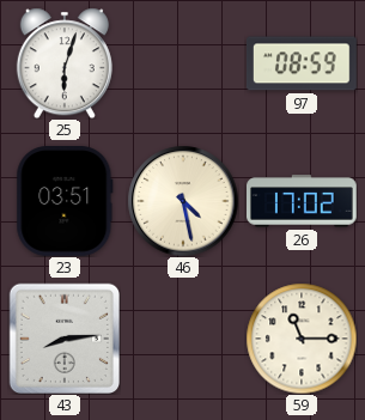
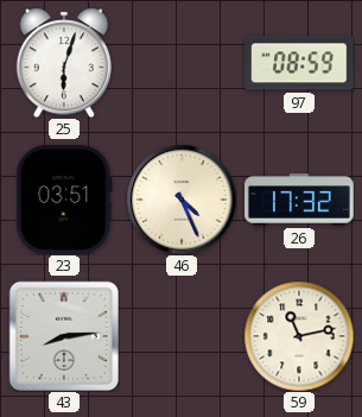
46: 4:28 -> 4:26
26: 17:02 -> 17:32
59: 11:15 -> 11:13
